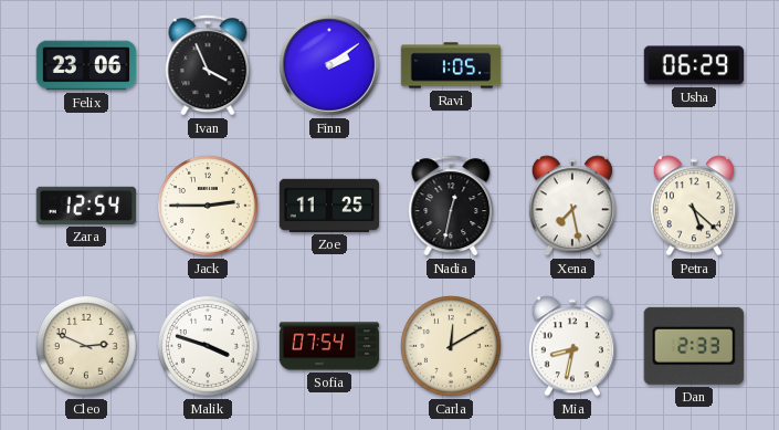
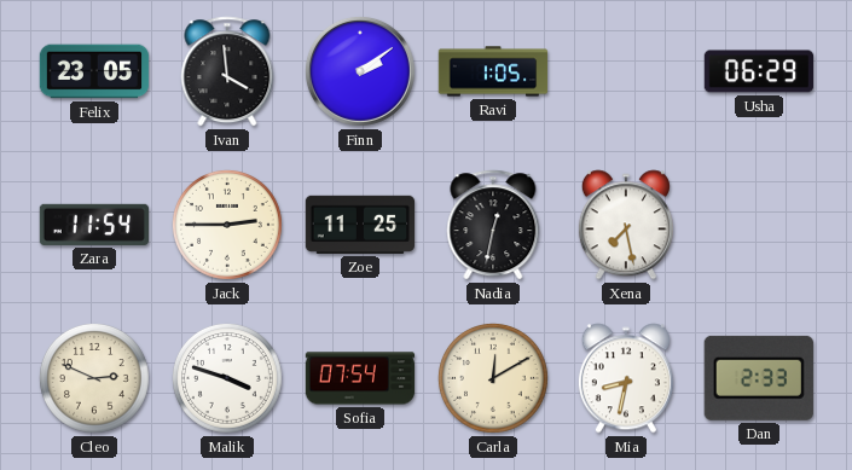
Felix: 23:06 -> 23:05
Ivan: 3:56 -> 3:59
Zara: 12:54 -> 11:54
Petra: 5:22 -> none
